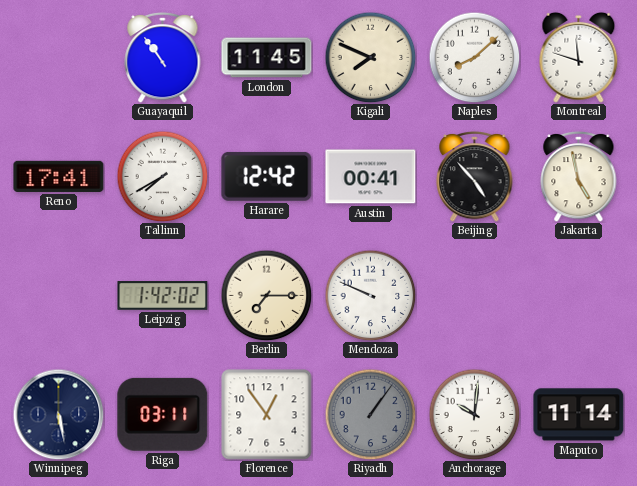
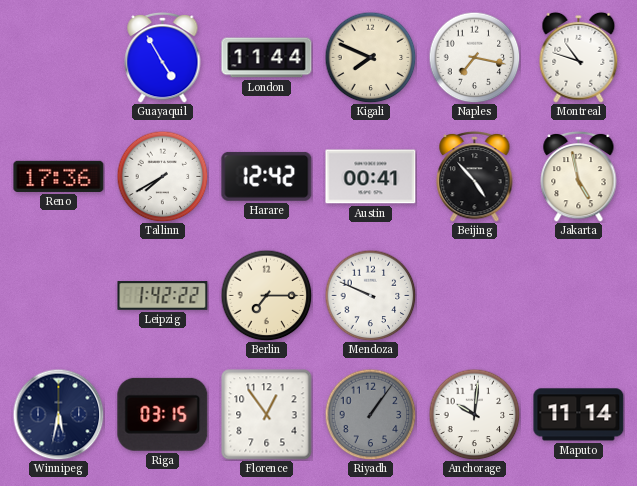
Guayaquil: 10:54 -> 4:55
London: 11:45 -> 11:44
Naples: 8:08 -> 7:17
Montreal: 11:48 -> 10:48
Reno: 17:41 -> 17:36
Leipzig: 1:42:02 -> 1:42:22
Winnipeg: 5:28 -> 5:32
Riga: 03:11 -> 03:15
